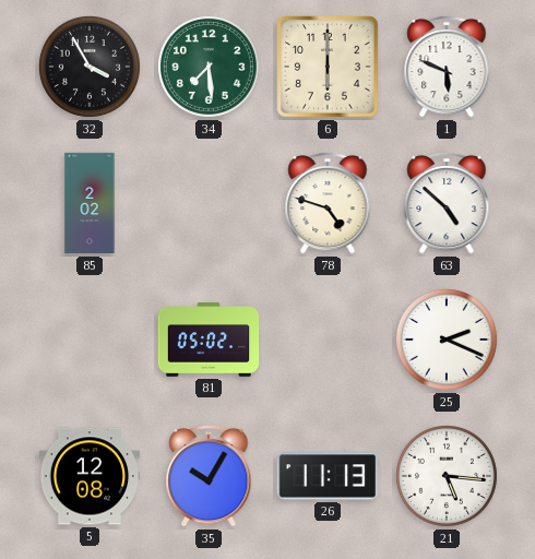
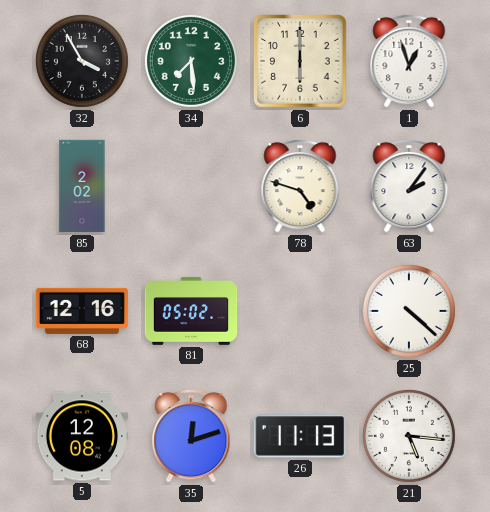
1: 5:49 -> 12:57
63: 4:52 -> 2:06
68: none -> 12:16
25: 2:19 -> 4:22
35: 10:05 -> 12:12
